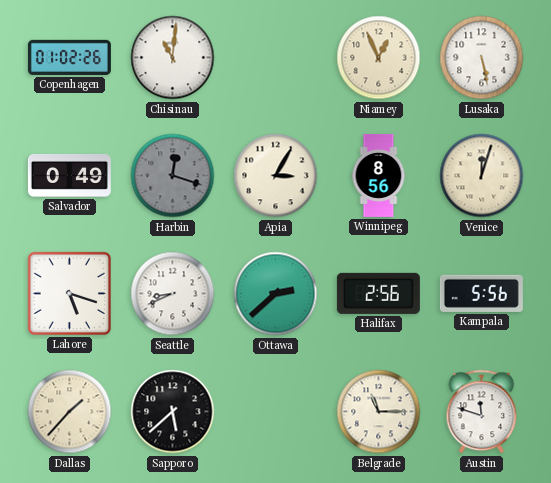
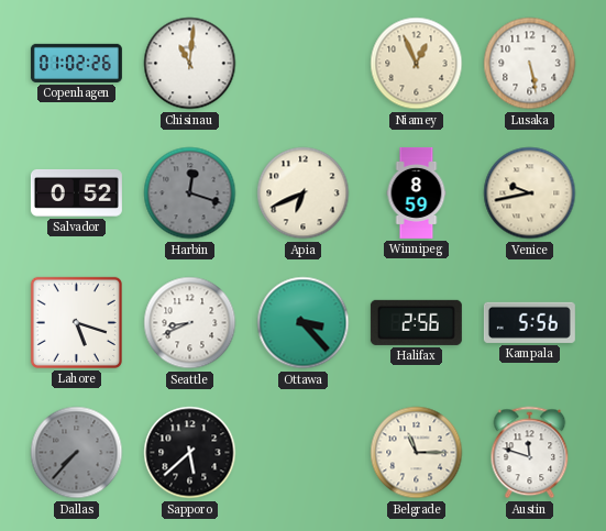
Salvador: 0:49 -> 0:52
Apia: 3:05 -> 6:41
Winnipeg: 8:56 -> 8:59
Venice: 12:03 -> 9:43
Ottawa: 2:38 -> 3:23
Dallas: 1:37 -> 7:37
Dallas dial: cream -> grey
